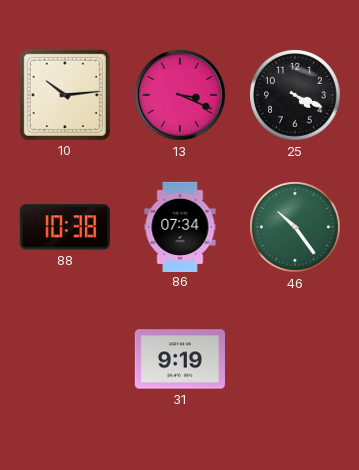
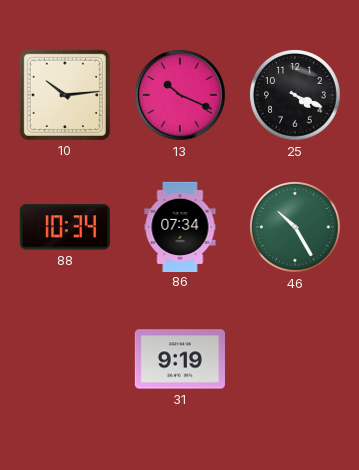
13: 3:19 -> 10:19
88: 10:38 -> 10:34
46: 10:24 -> 10:25
